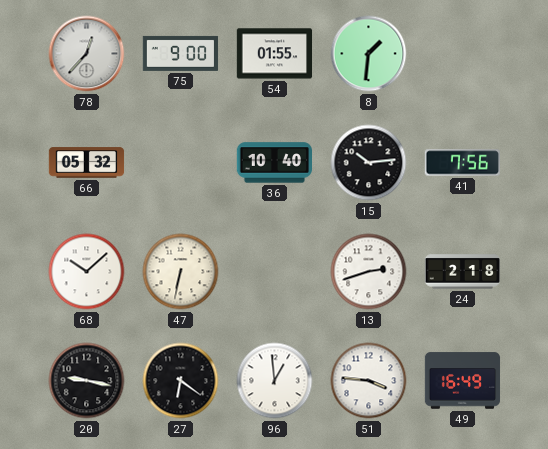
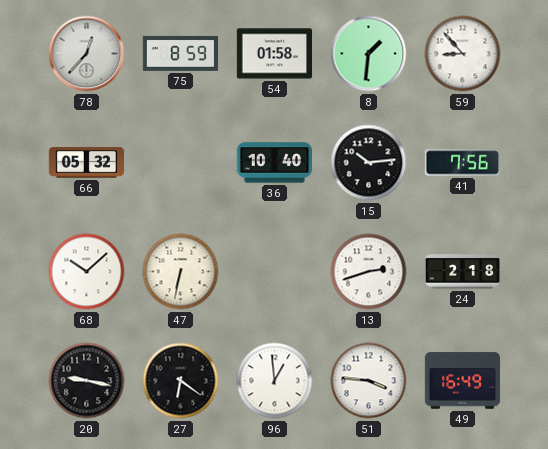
75: 9:00 -> 8:59
54: 01:55 -> 01:58
59: none -> 8:53
